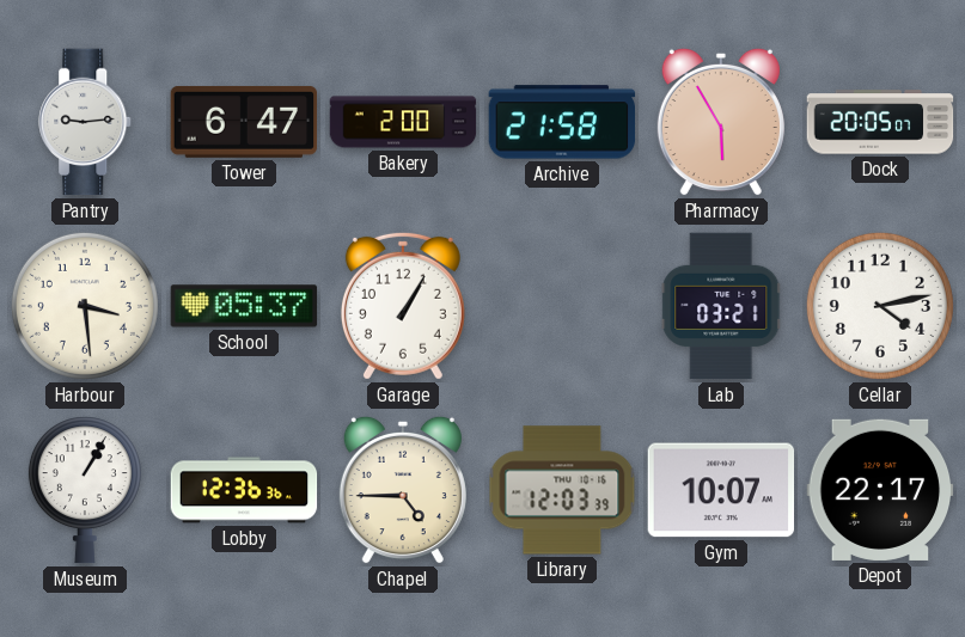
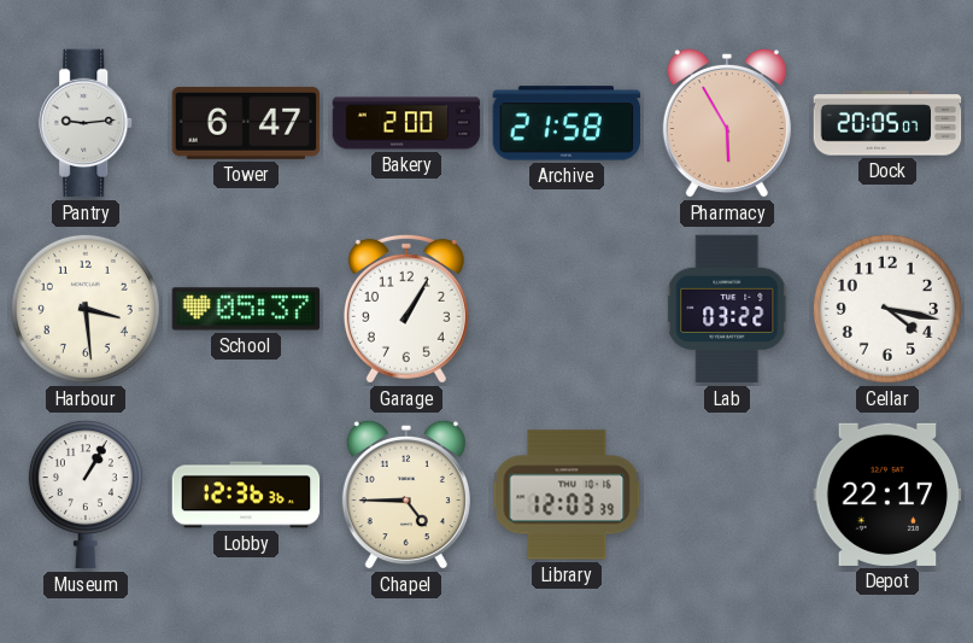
Lab: 03:21 -> 03:22
Cellar: 4:13 -> 4:17
Gym: 10:07 -> none
